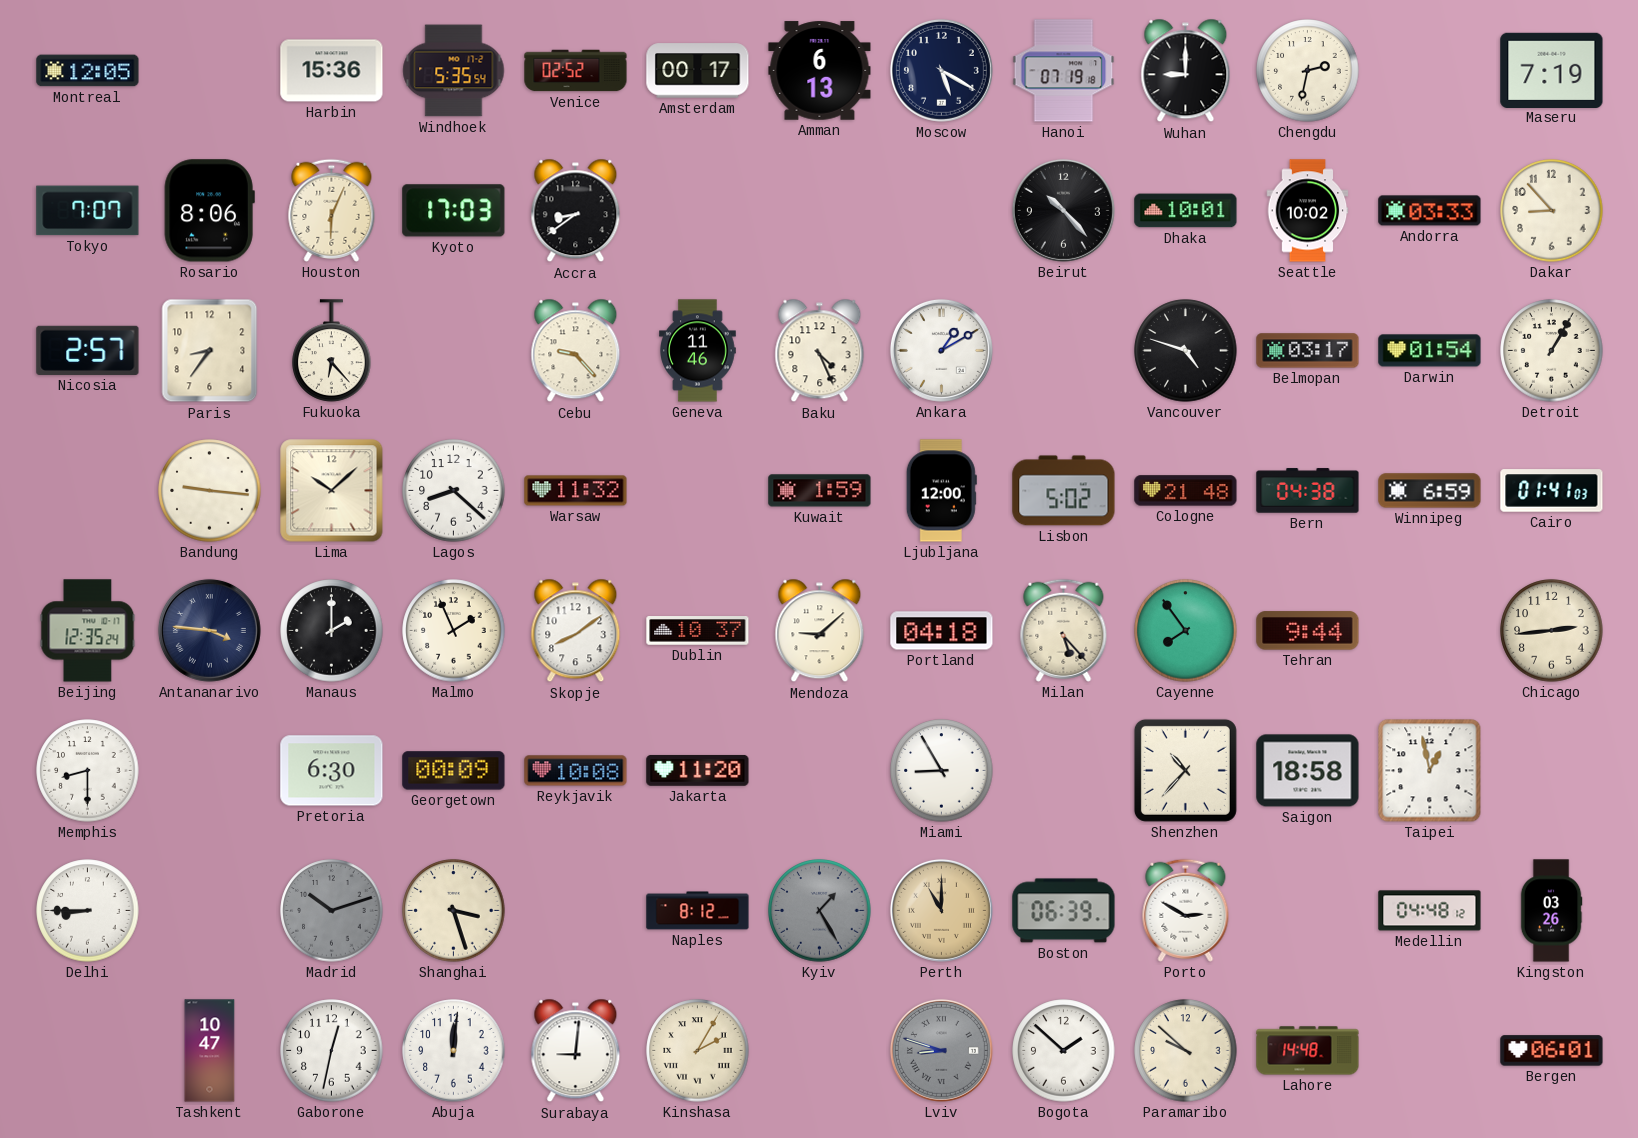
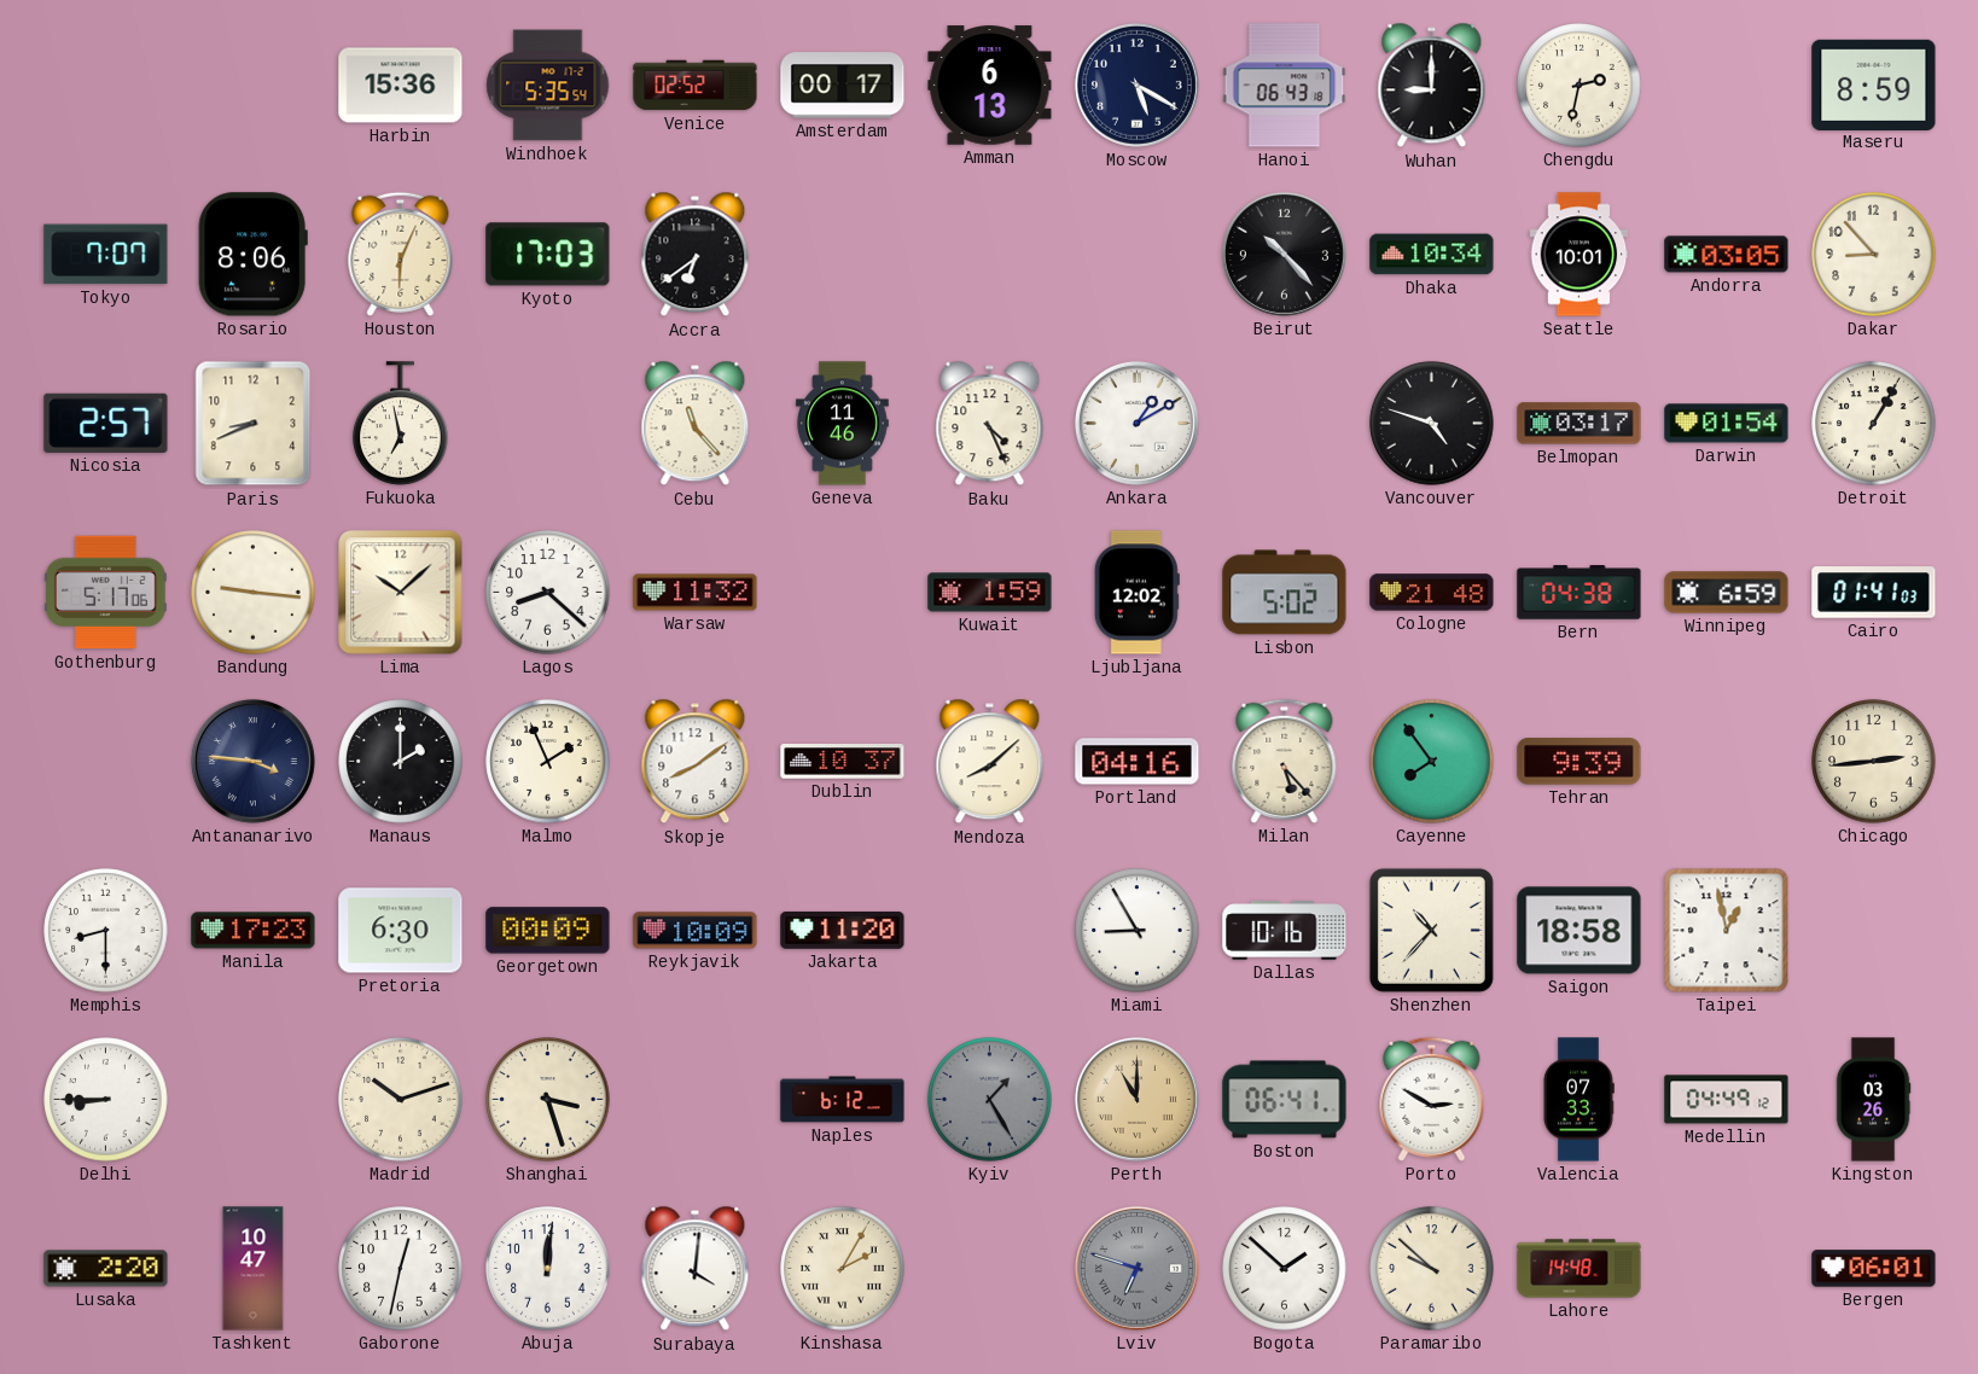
Montreal: 12:05 -> none
Hanoi: 07:19 -> 06:43
Maseru: 7:19 -> 8:59
Accra: 8:39 -> 6:39
Dhaka: 10:01 -> 10:34
Seattle: 10:02 -> 10:01
Andorra: 03:33 -> 03:05
Paris: 8:36 -> 8:41
Fukuoka: 6:23 -> 6:58
Cebu: 9:23 -> 11:23
Gothenburg: none -> 5:17
Ljubljana: 12:00 -> 12:02
Beijing: 12:35 -> none
Mendoza: 9:08 -> 8:08
Portland: 04:18 -> 04:16
Tehran: 9:44 -> 9:39
Manila: none -> 17:23
Reykjavik: 10:08 -> 10:09
Dallas: none -> 10:16
Madrid dial: grey -> cream
Naples: 8:12 -> 6:12
Boston: 06:39 -> 06:41
Valencia: none -> 07:33
Medellin: 04:48 -> 04:49
Lusaka: none -> 2:20
Surabaya: 9:01 -> 4:01
Lviv: 8:48 -> 6:48
